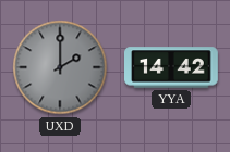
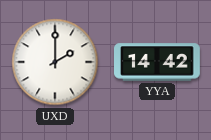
UXD dial: grey -> white
